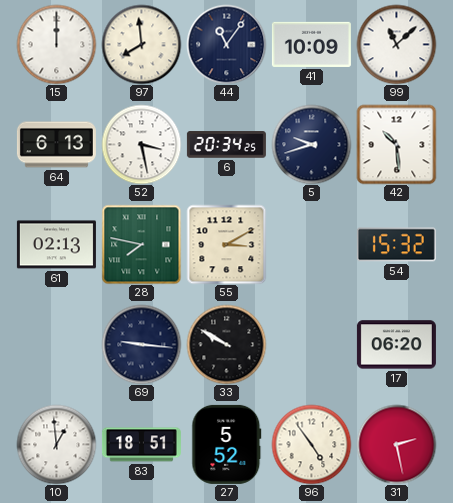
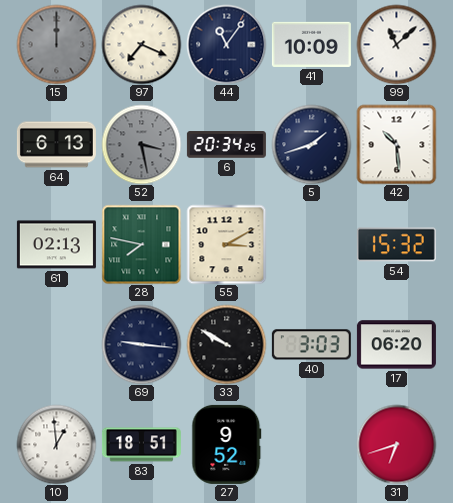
15 dial: white -> grey
97: 7:59 -> 7:19
52 dial: white -> grey
5: 9:42 -> 1:42
40: none -> 3:03
27: 5:52 -> 9:52
96: 4:54 -> none
31: 2:28 -> 6:42
